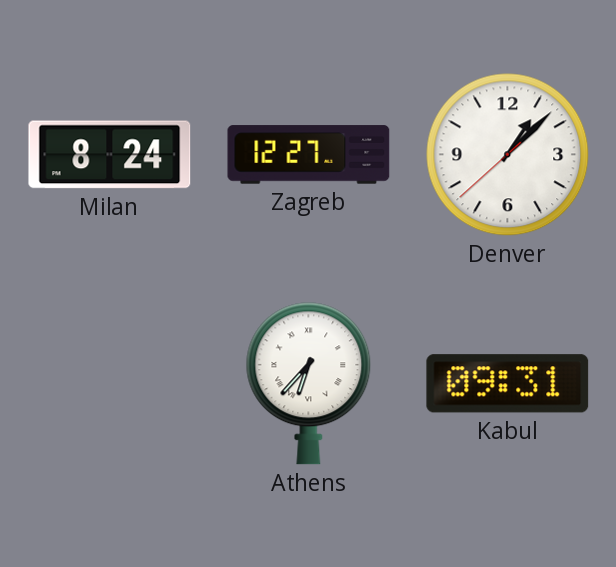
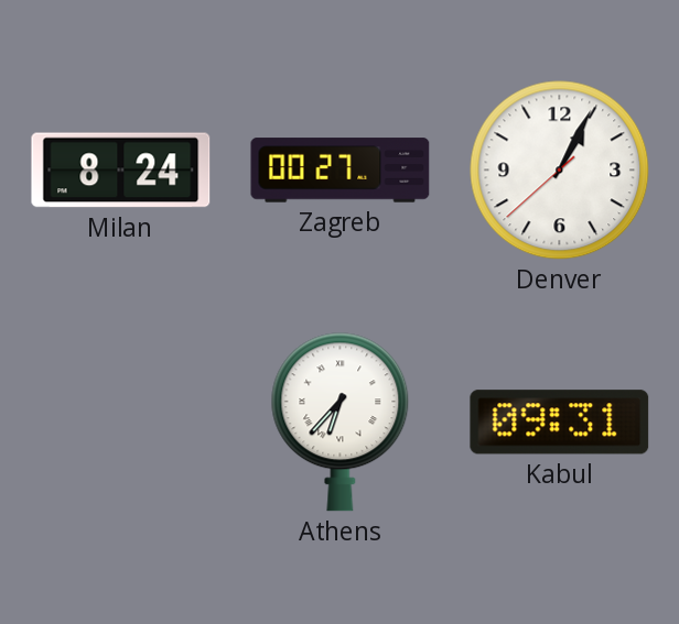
Zagreb: 12:27 -> 00:27
Denver: 1:07 -> 1:04
